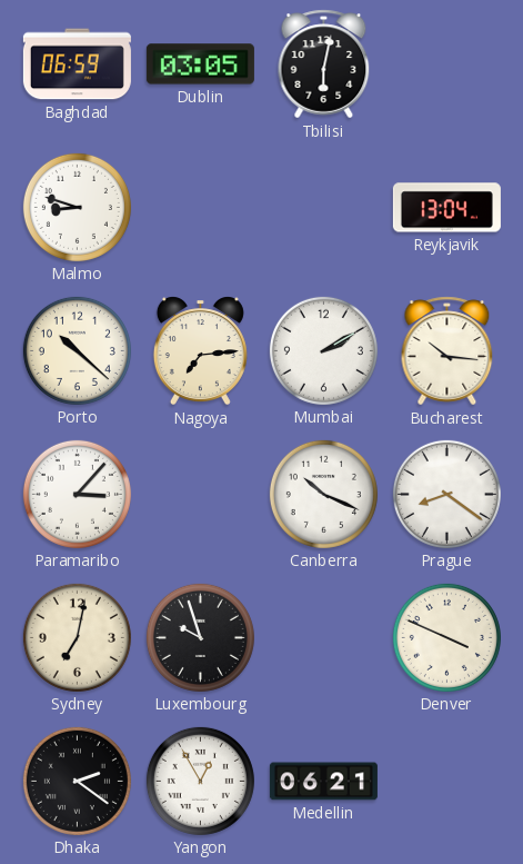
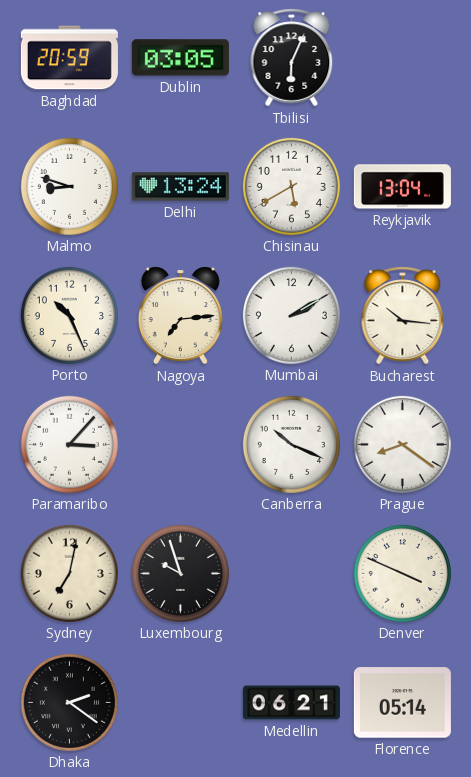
Baghdad: 06:59 -> 20:59
Tbilisi: 6:02 -> 6:04
Delhi: none -> 13:24
Chisinau: none -> 5:40
Porto: 10:22 -> 10:26
Yangon: 12:55 -> none
Florence: none -> 05:14
